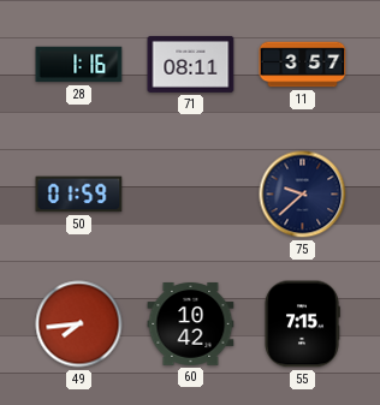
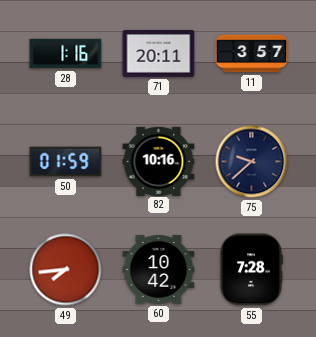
71: 08:11 -> 20:11
82: none -> 10:16
55: 7:15 -> 7:28
